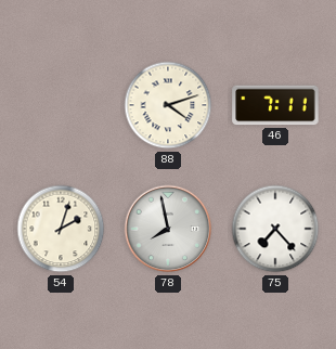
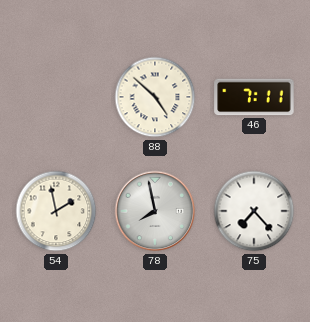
88: 4:12 -> 4:52
54: 2:03 -> 1:58
